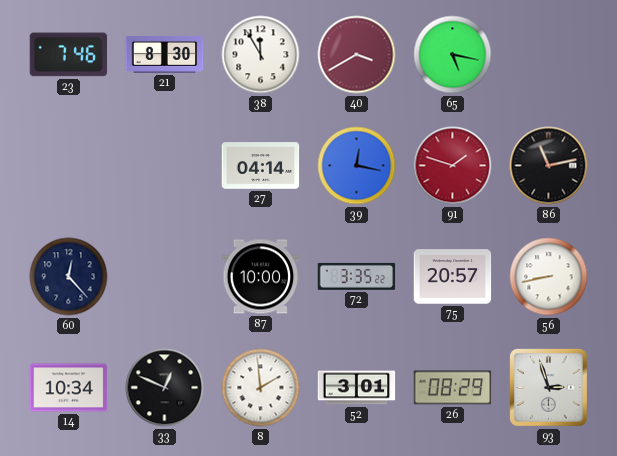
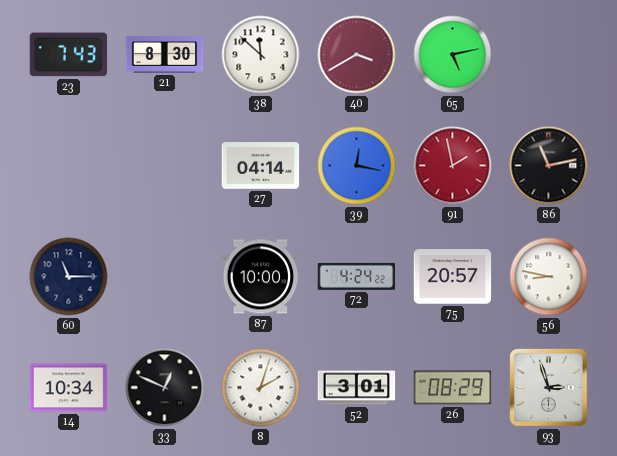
23: 7:46 -> 7:43
38: 11:55 -> 11:52
65: 5:17 -> 5:13
91: 1:48 -> 1:58
60: 12:23 -> 11:15
72: 3:35 -> 4:24
56: 8:43 -> 8:47
8: 1:59 -> 2:03
